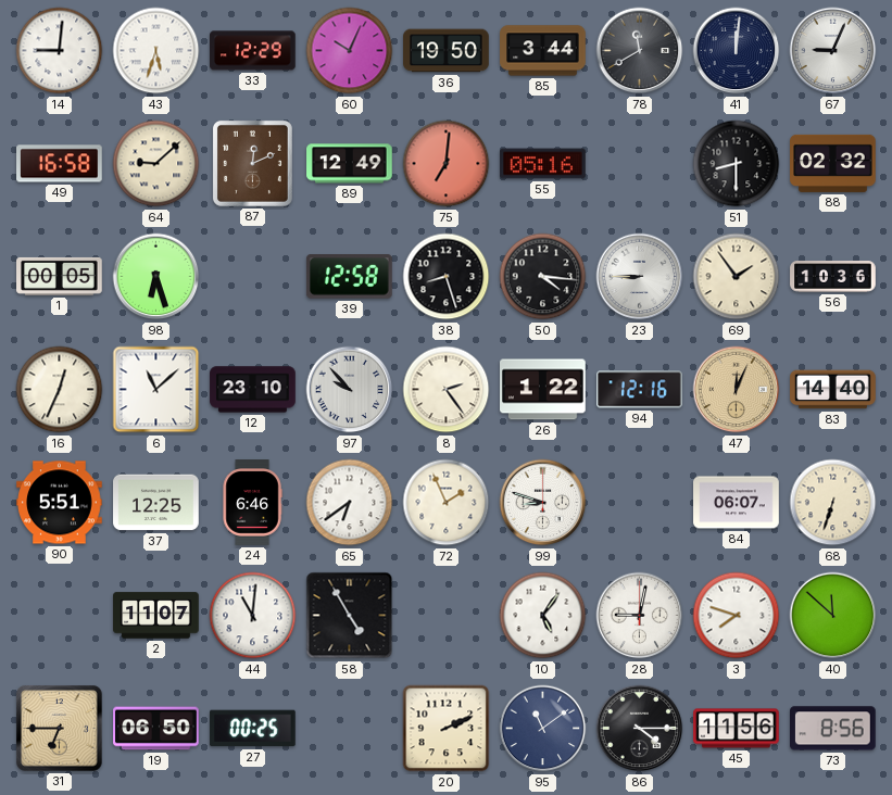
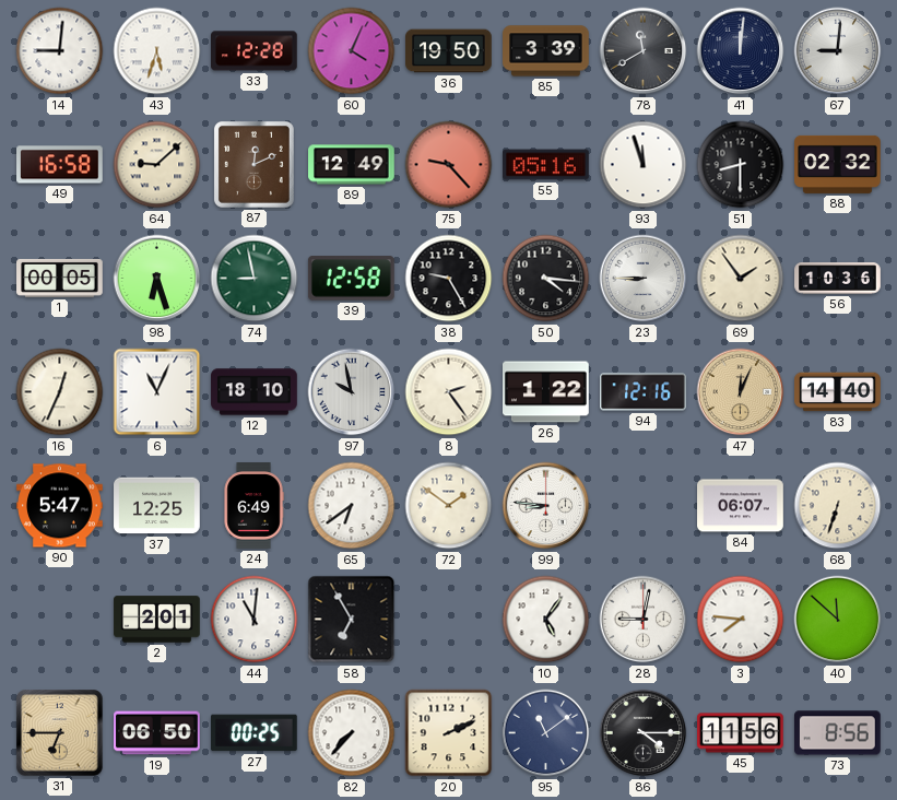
33: 12:29 -> 12:28
60: 10:04 -> 4:04
85: 3:44 -> 3:39
67: 9:04 -> 9:01
75: 7:01 -> 9:23
93: none -> 11:57
74: none -> 8:58
38: 8:27 -> 9:25
6: 11:08 -> 11:04
12: 23:10 -> 18:10
97: 9:53 -> 9:58
90: 5:51 -> 5:47
24: 6:46 -> 6:49
72: 1:56 -> 1:51
99: 8:48 -> 8:46
2: 11:07 -> 2:01
58: 4:55 -> 6:55
3: 7:48 -> 7:46
82: none -> 7:37
